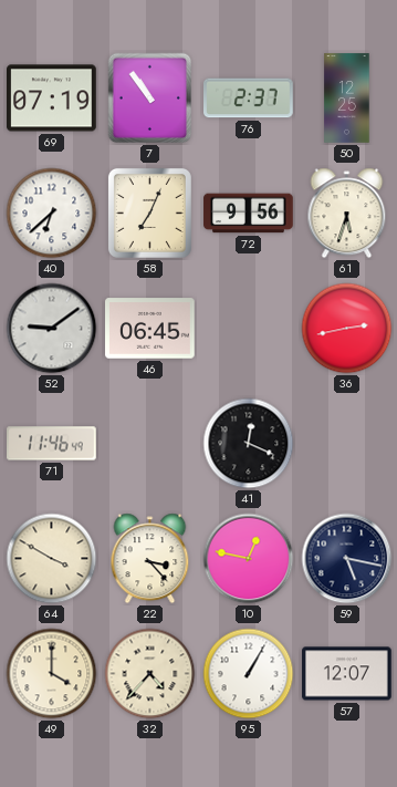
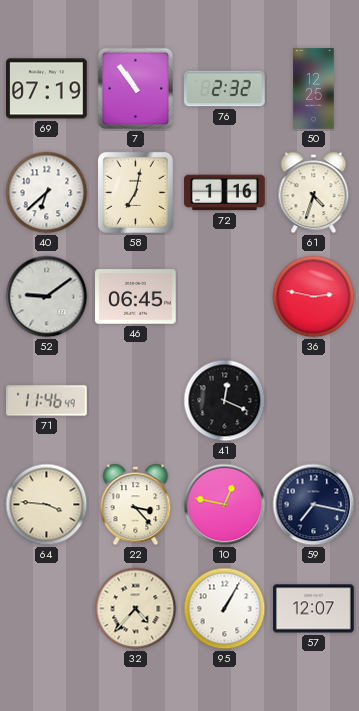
76: 2:37 -> 2:32
58: 7:04 -> 7:02
72: 9:56 -> 1:16
61: 5:33 -> 4:33
36: 2:43 -> 2:47
64: 3:50 -> 3:46
59: 5:17 -> 7:17
49: 4:00 -> none
